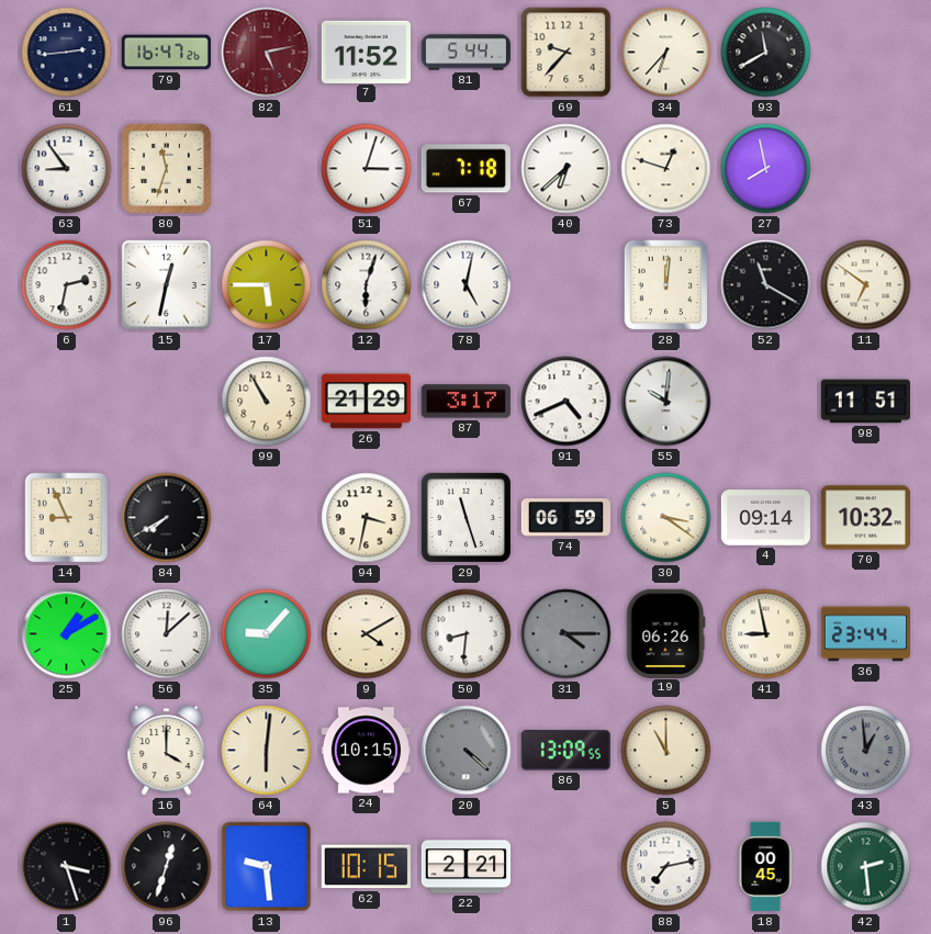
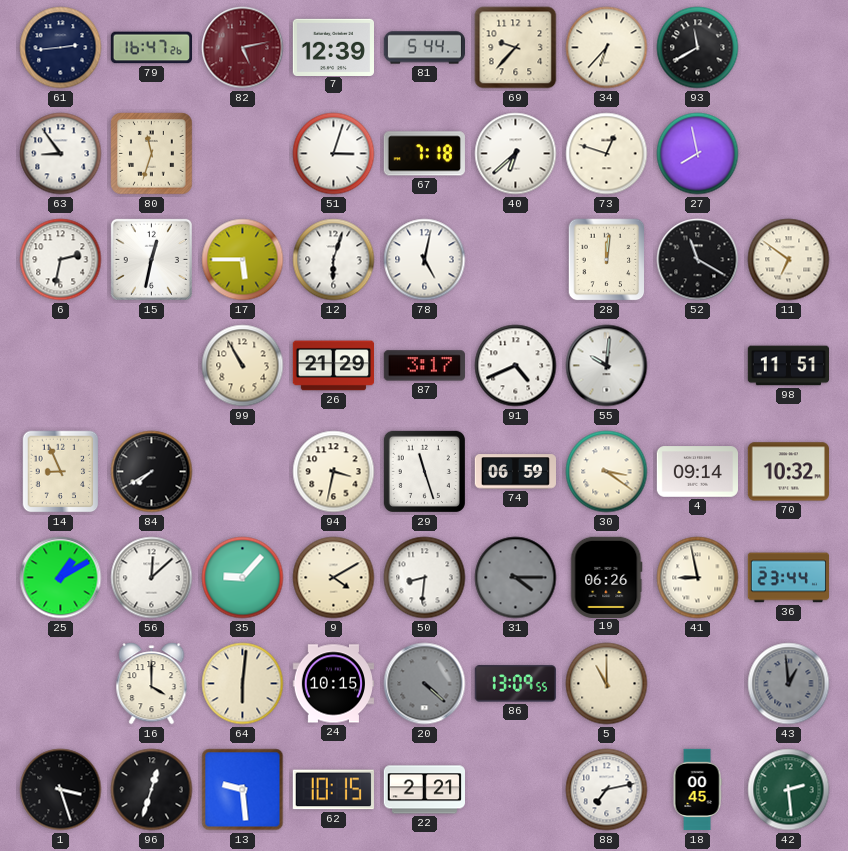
7: 11:52 -> 12:39
